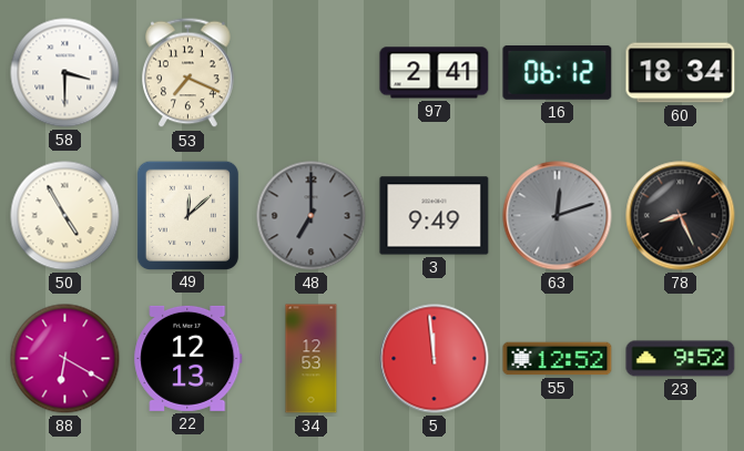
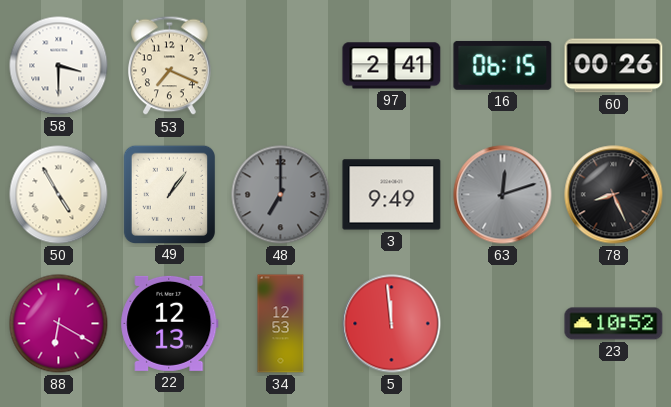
16: 06:12 -> 06:15
60: 18:34 -> 00:26
49: 12:08 -> 1:06
55: 12:52 -> none
23: 9:52 -> 10:52
